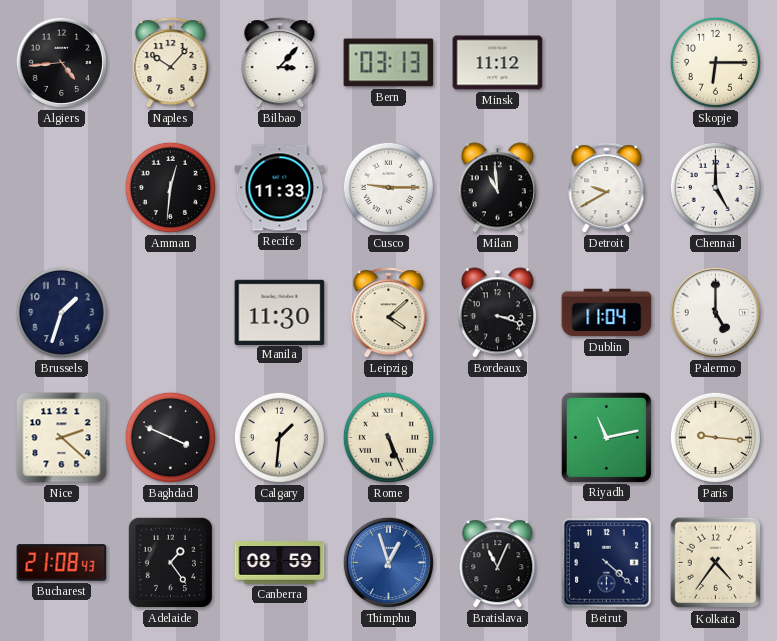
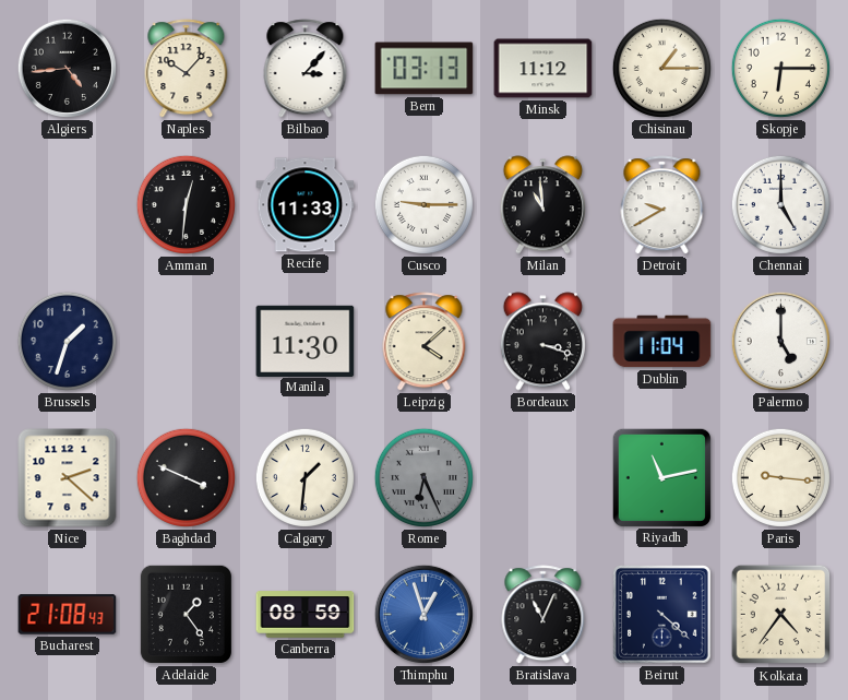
Chisinau: none -> 1:15
Rome: 5:26 -> 6:26
Rome dial: cream -> grey
